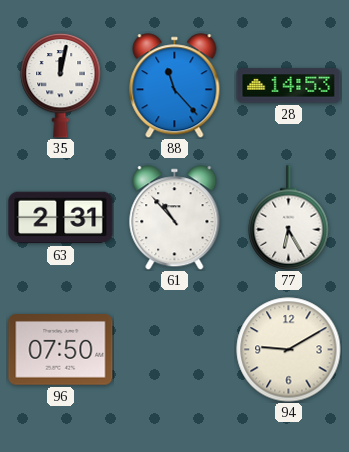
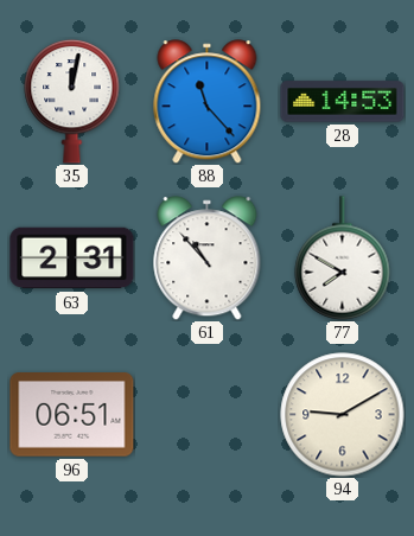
77: 6:25 -> 7:50
96: 07:50 -> 06:51
